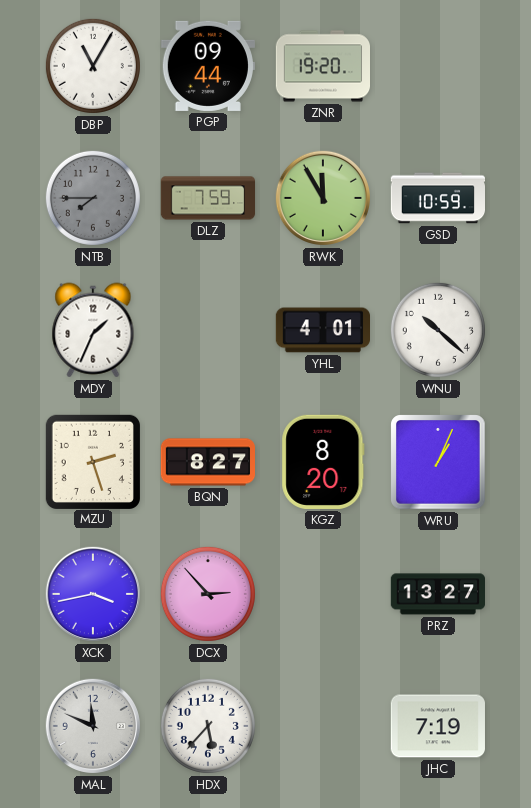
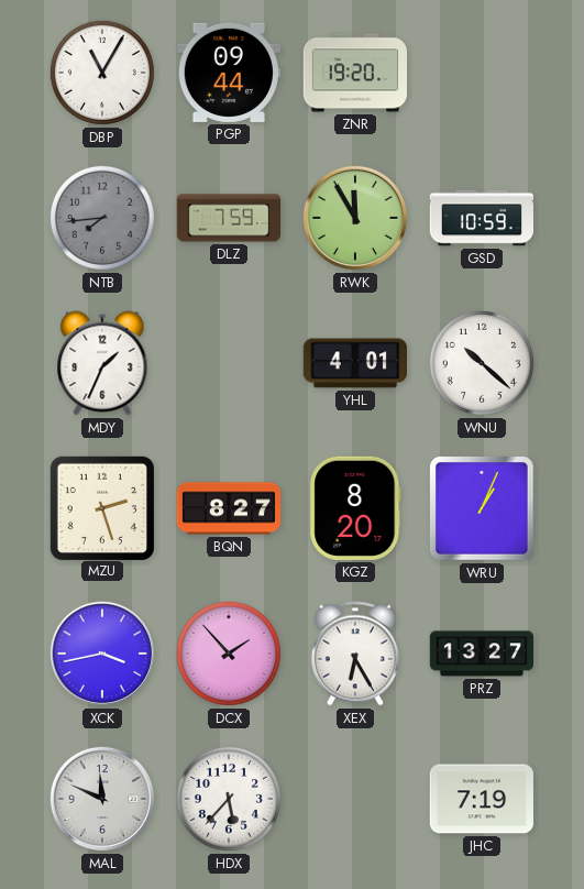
NTB: 7:45 -> 7:44
DCX: 2:53 -> 1:53
XEX: none -> 6:25
